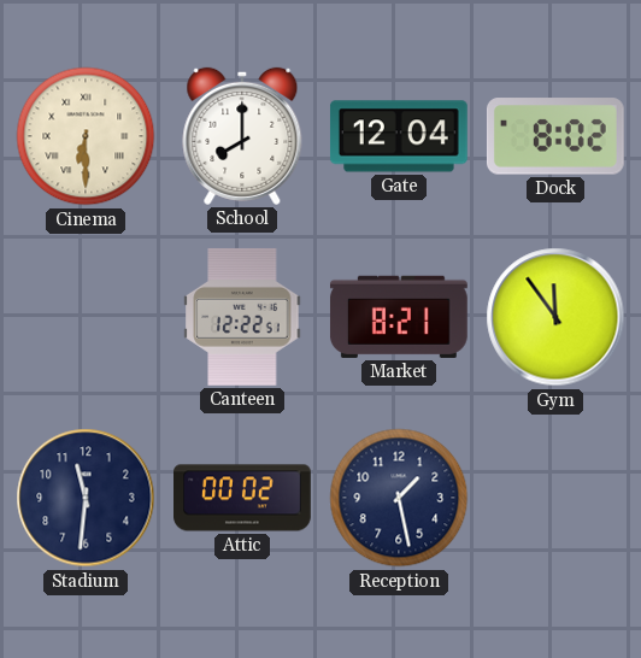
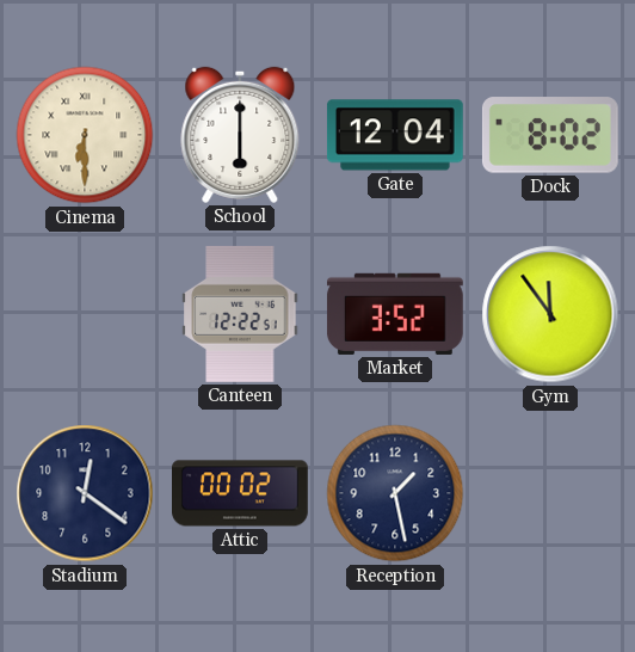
School: 8:00 -> 6:00
Market: 8:21 -> 3:52
Stadium: 11:31 -> 12:21
